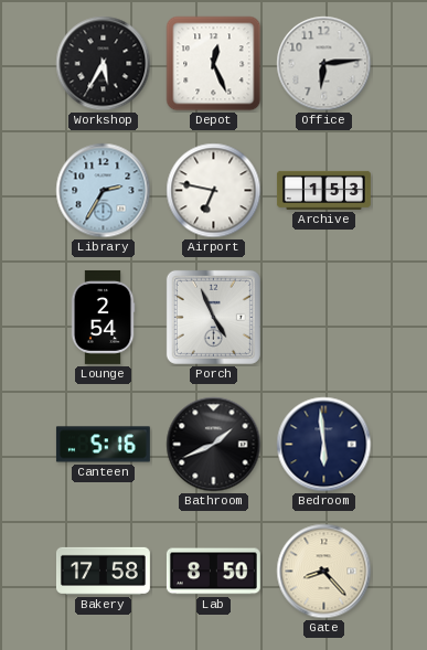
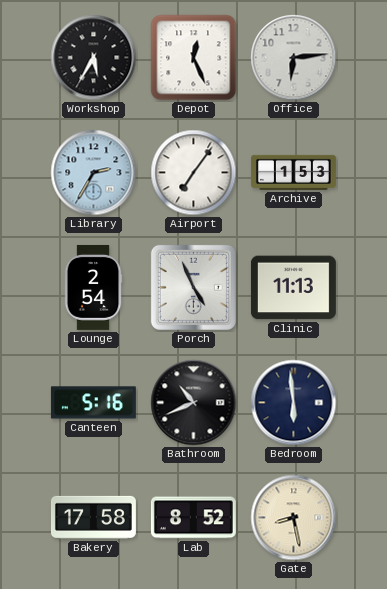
Airport: 6:47 -> 7:06
Clinic: none -> 11:13
Bathroom: 1:41 -> 10:41
Lab: 8:50 -> 8:52
Gate: 8:23 -> 8:28
